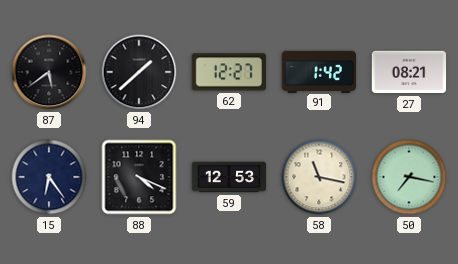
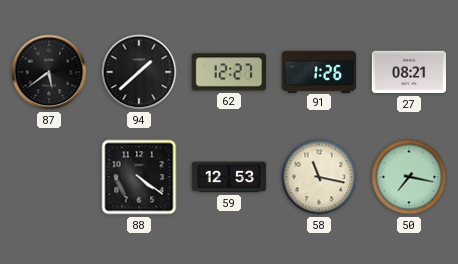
91: 1:42 -> 1:26
15: 6:24 -> none
88: 4:19 -> 4:21
